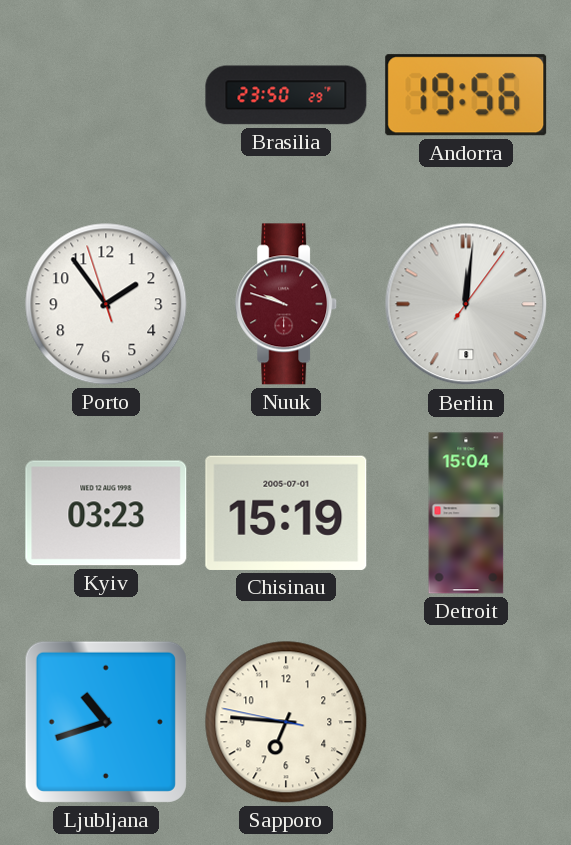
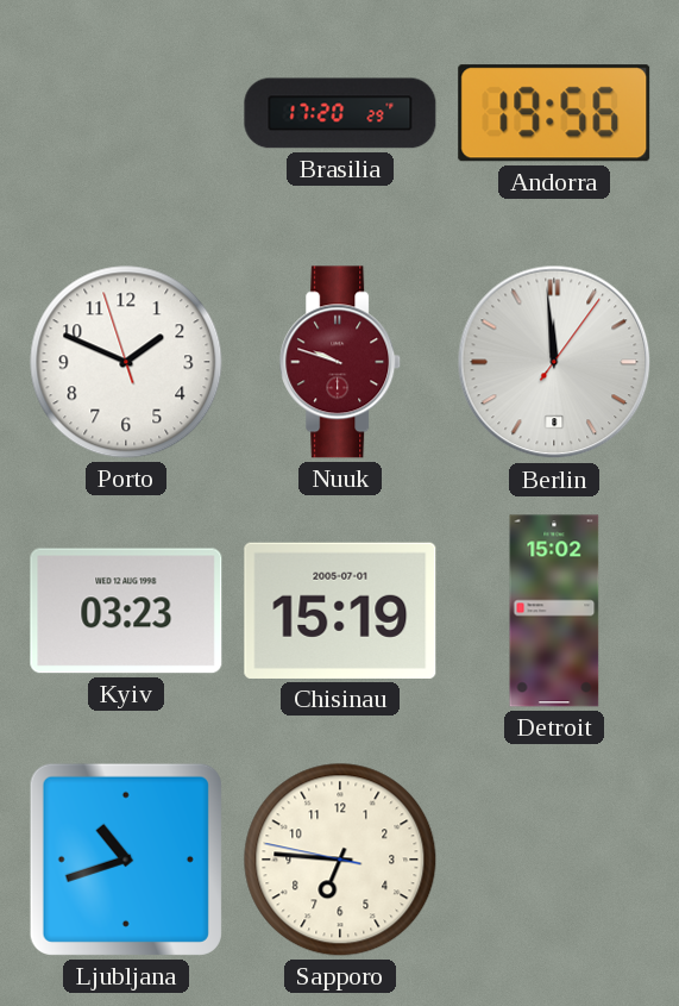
Brasilia: 23:50 -> 17:20
Porto: 1:53 -> 1:48
Berlin: 12:01 -> 11:59
Detroit: 15:04 -> 15:02
